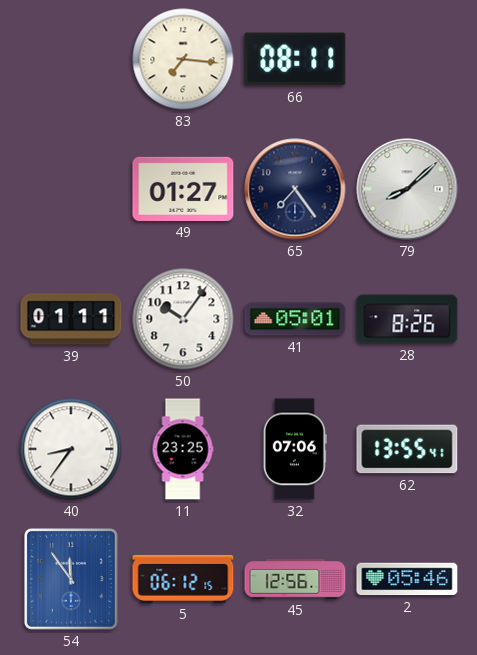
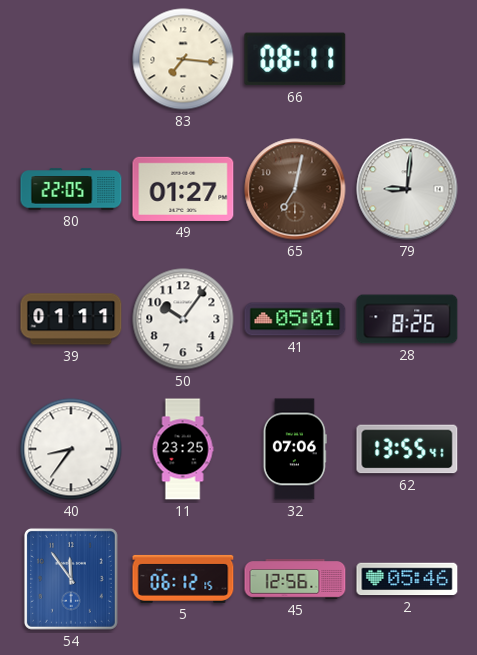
80: none -> 22:05
65: 7:24 -> 7:02
65 dial: navy -> brown
79: 8:08 -> 9:01
